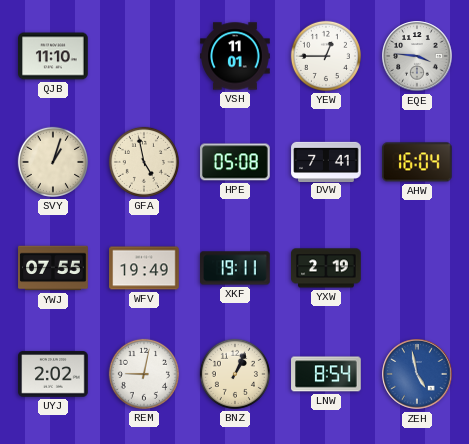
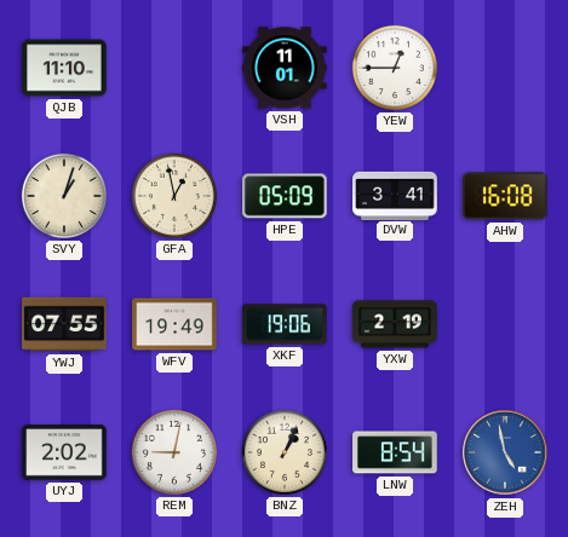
EQE: 3:46 -> none
GFA: 4:58 -> 12:58
HPE: 05:08 -> 05:09
DVW: 7:41 -> 3:41
AHW: 16:04 -> 16:08
XKF: 19:11 -> 19:06
